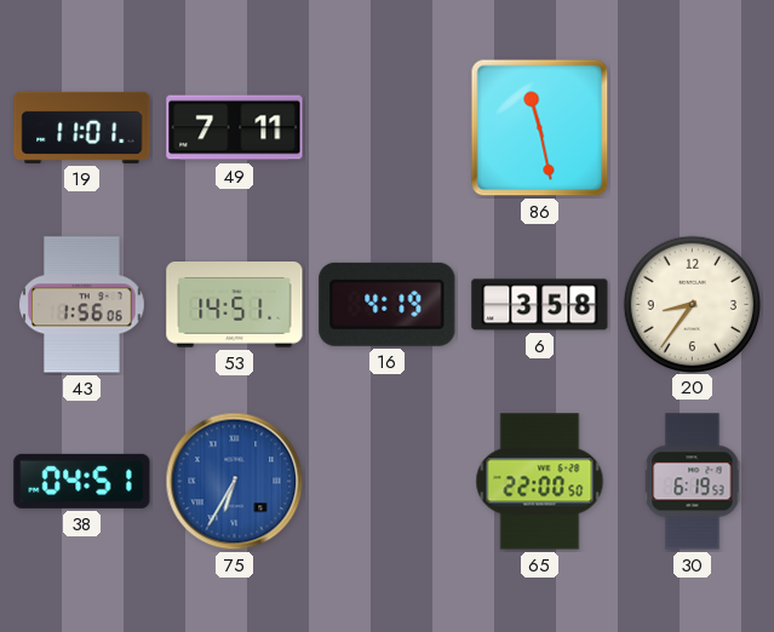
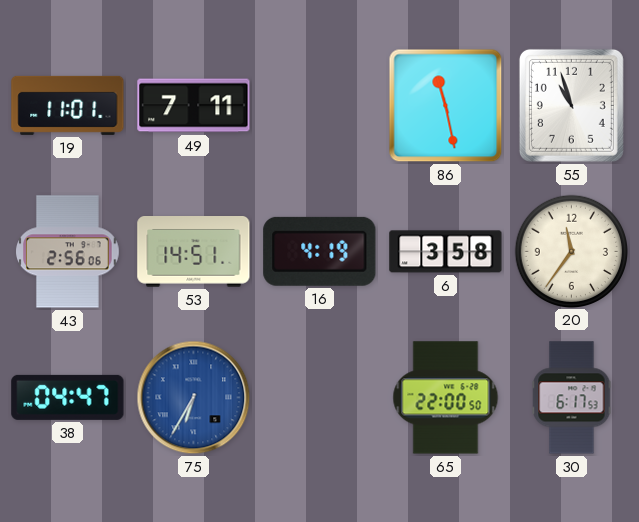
55: none -> 10:57
43: 1:56 -> 2:56
20: 8:36 -> 11:36
38: 04:51 -> 04:47
30: 6:19 -> 6:17
